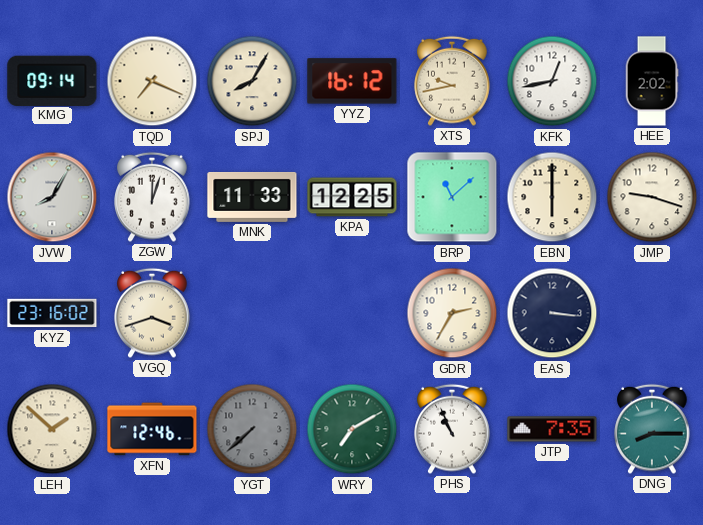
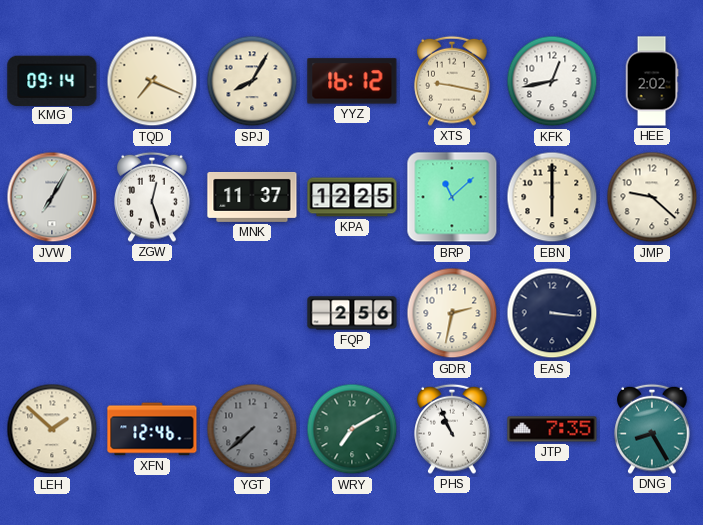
XTS: 9:43 -> 9:17
JVW: 8:05 -> 7:05
ZGW: 12:03 -> 12:27
MNK: 11:33 -> 11:37
JMP: 9:18 -> 9:22
KYZ: 23:16 -> none
VGQ: 3:42 -> none
FQP: none -> 2:56
GDR: 2:35 -> 2:32
DNG: 8:15 -> 8:25
